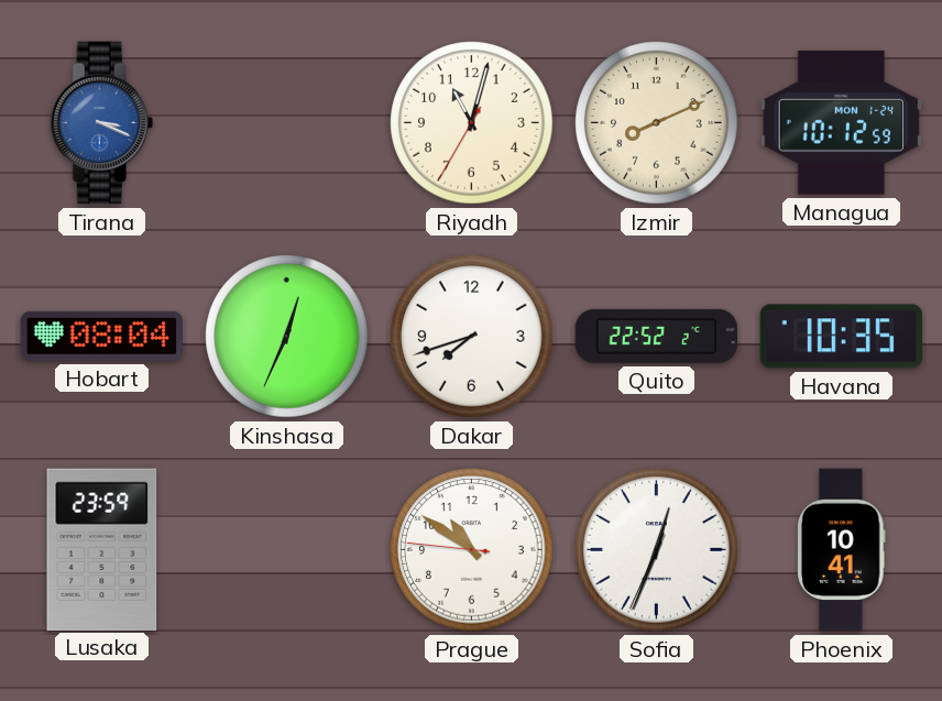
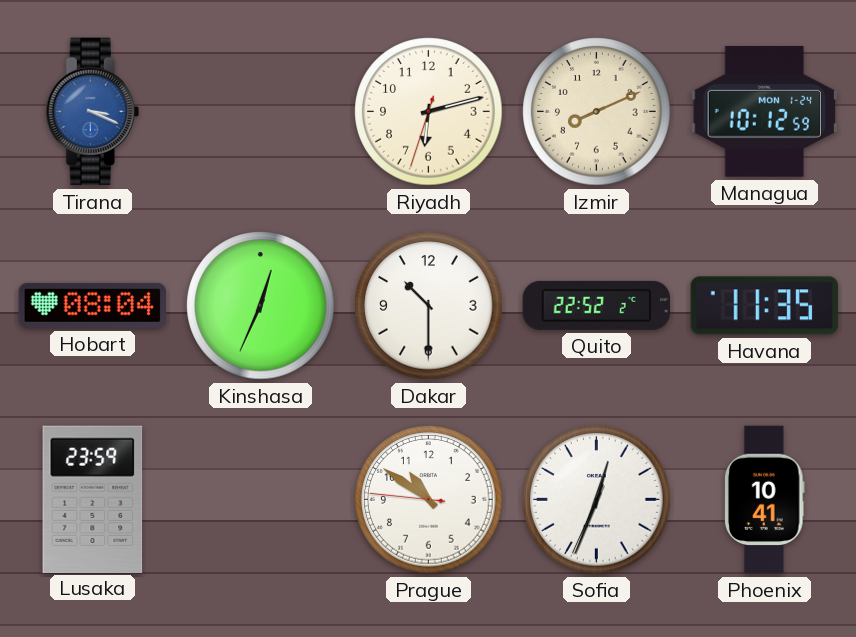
Riyadh: 11:02 -> 6:12
Dakar: 7:42 -> 10:30
Havana: 10:35 -> 11:35
